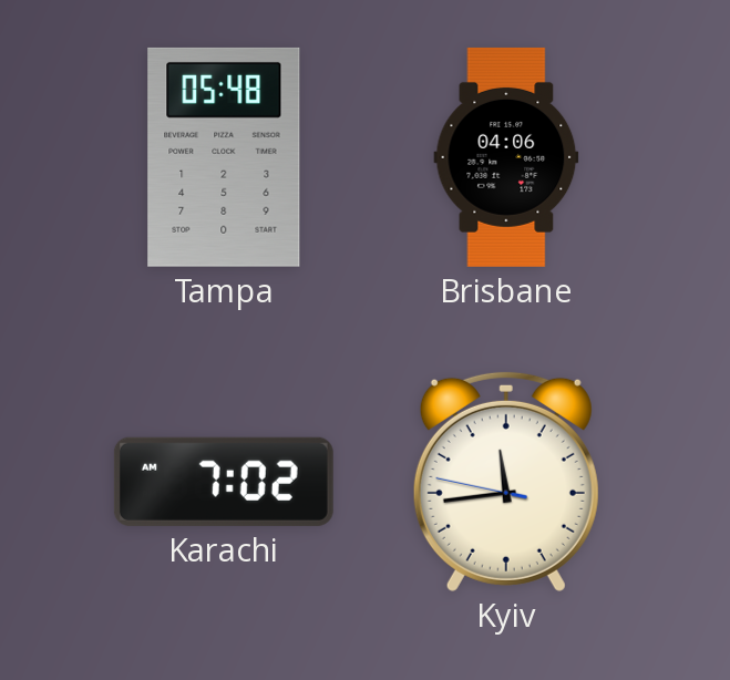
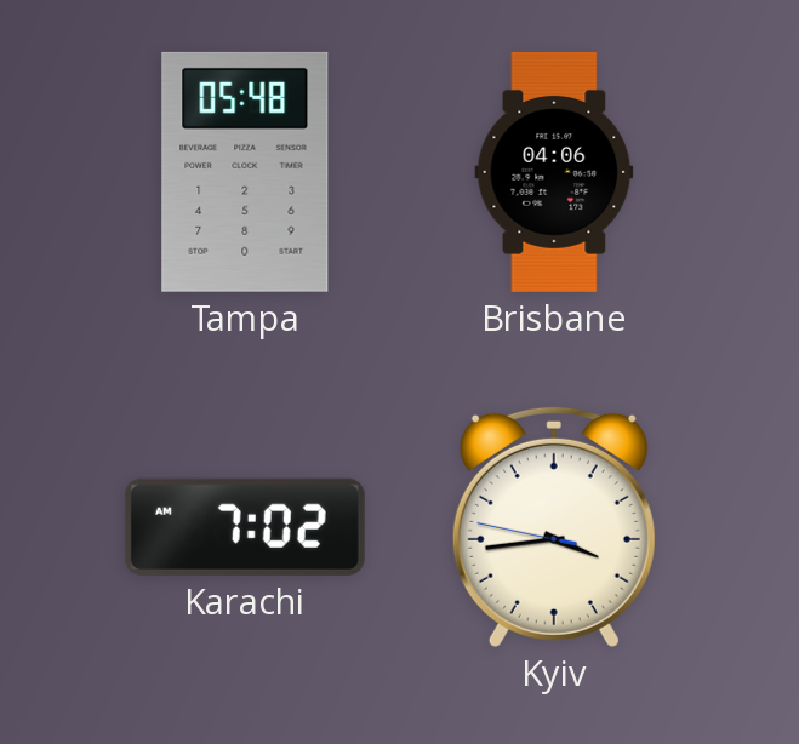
Kyiv: 11:43 -> 3:43
